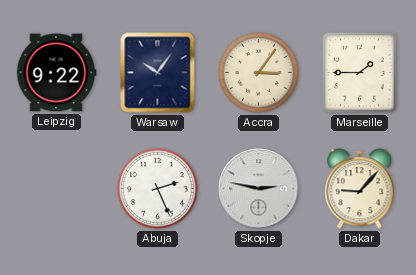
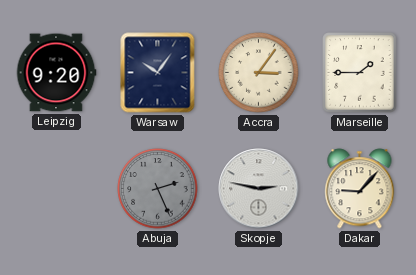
Leipzig: 9:22 -> 9:20
Abuja dial: white -> grey
